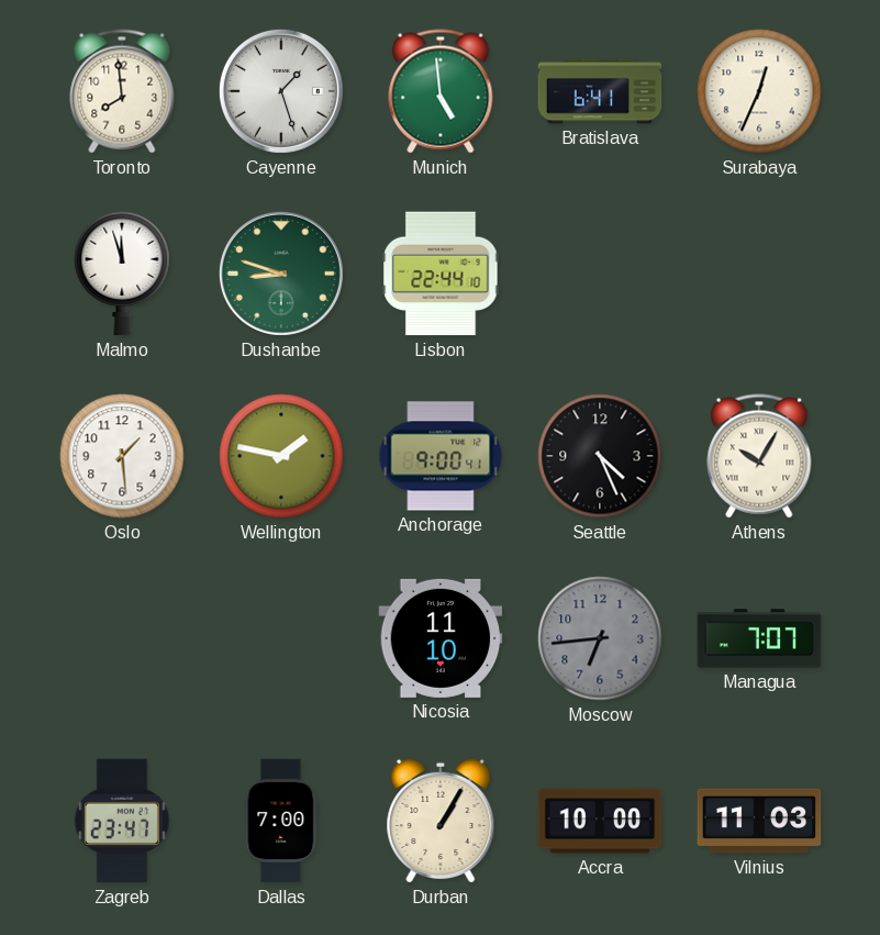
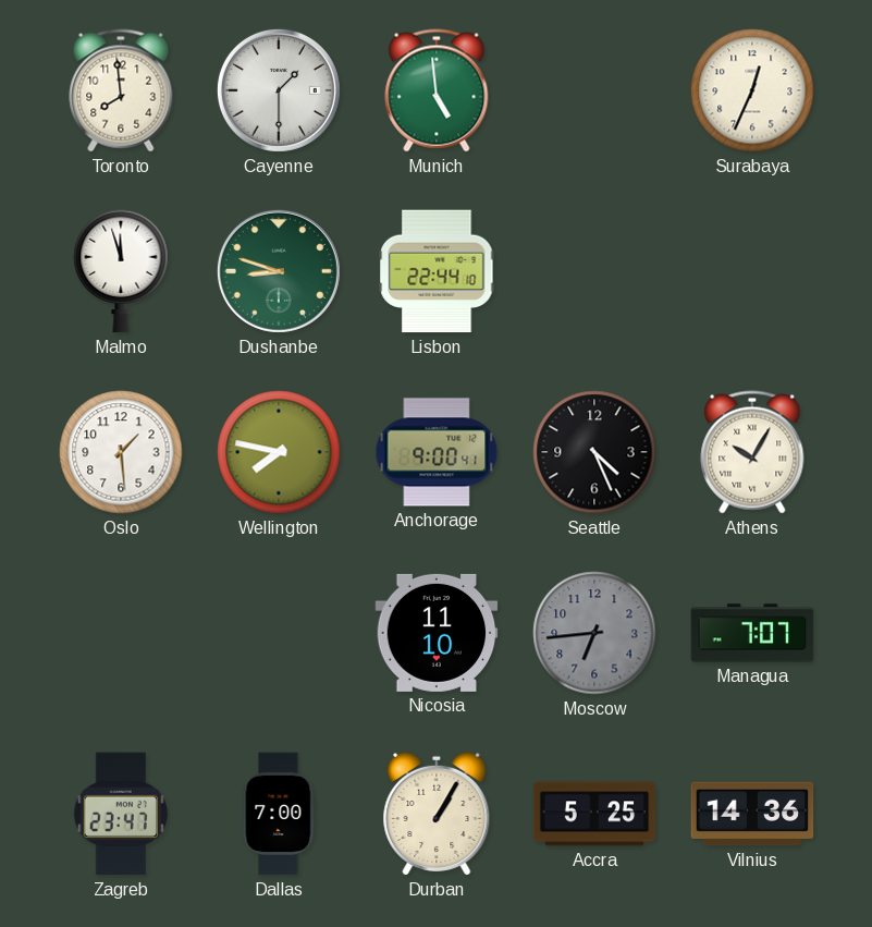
Cayenne: 1:27 -> 1:30
Bratislava: 6:41 -> none
Wellington: 1:47 -> 7:47
Accra: 10:00 -> 5:25
Vilnius: 11:03 -> 14:36
